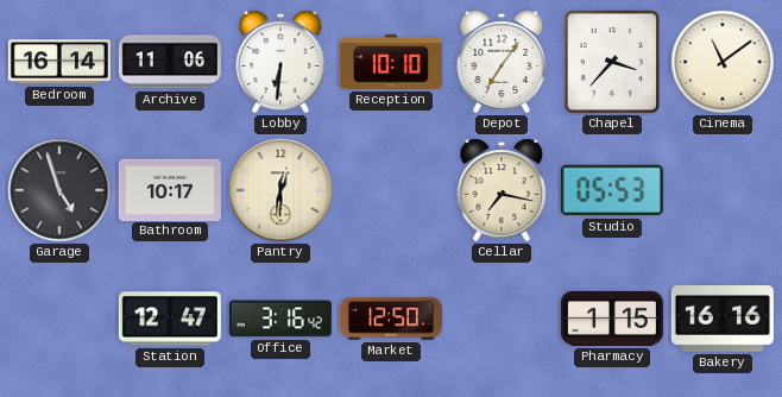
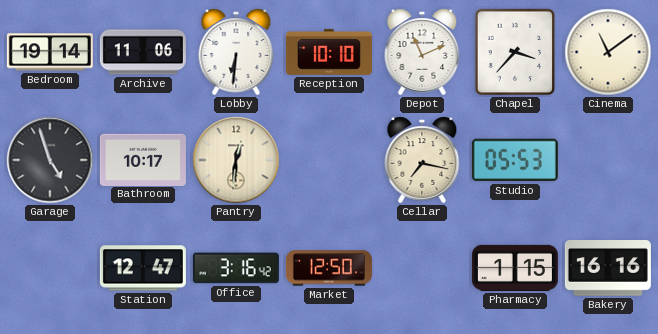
Bedroom: 16:14 -> 19:14
Depot: 7:06 -> 11:11
